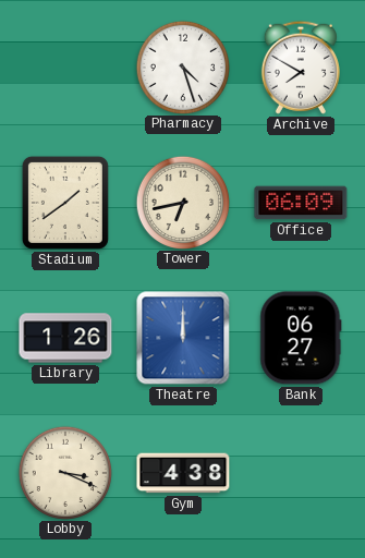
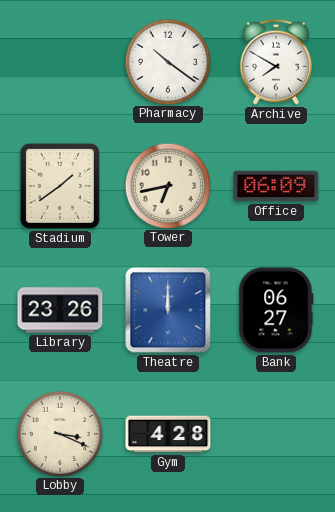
Pharmacy: 4:27 -> 10:21
Library: 1:26 -> 23:26
Gym: 4:38 -> 4:28
